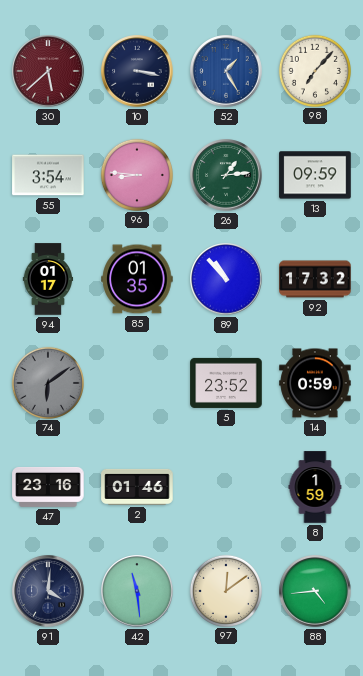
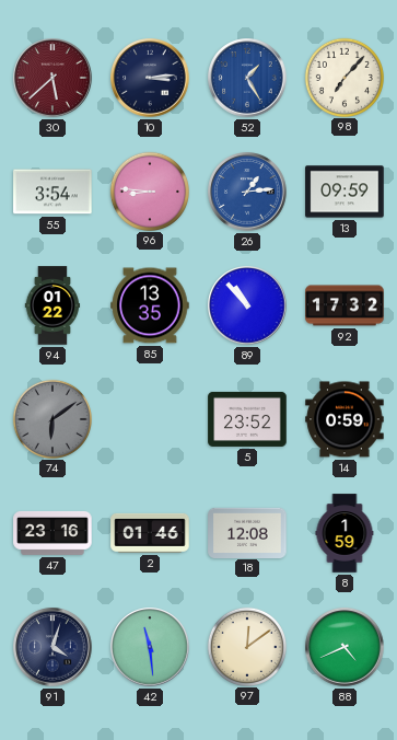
10: 3:17 -> 3:14
26 dial: green -> blue
94: 01:17 -> 01:22
85: 01:35 -> 13:35
18: none -> 12:08
91: 4:01 -> 4:03
88: 4:44 -> 4:41
